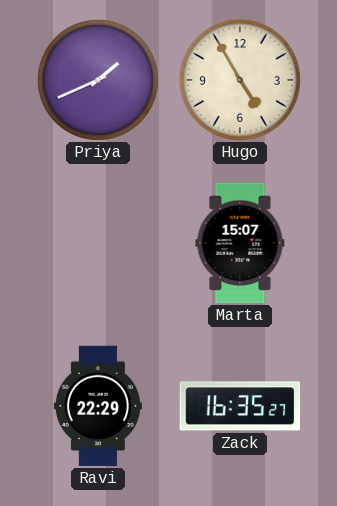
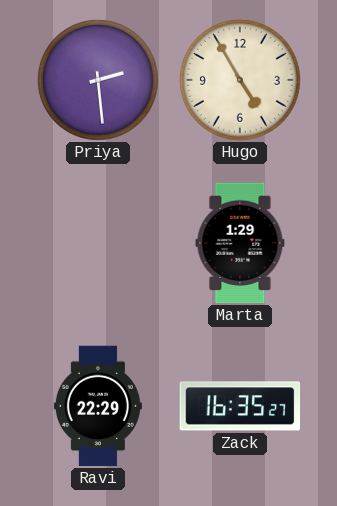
Priya: 1:41 -> 2:29
Marta: 15:07 -> 1:29
